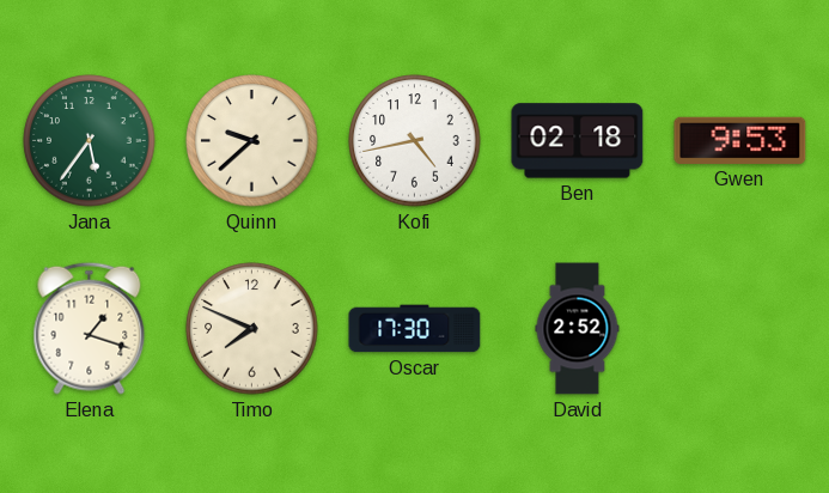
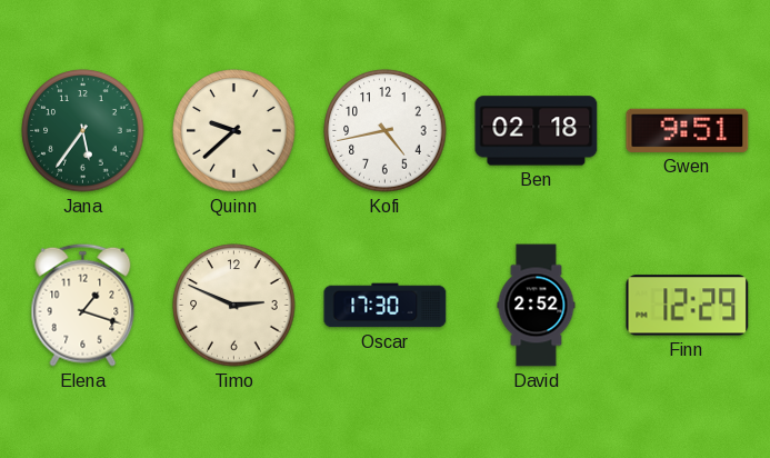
Gwen: 9:53 -> 9:51
Timo: 7:49 -> 2:49
Finn: none -> 12:29
